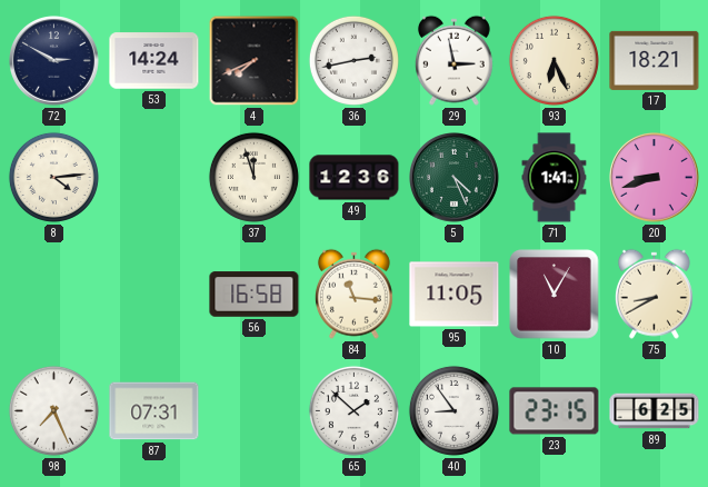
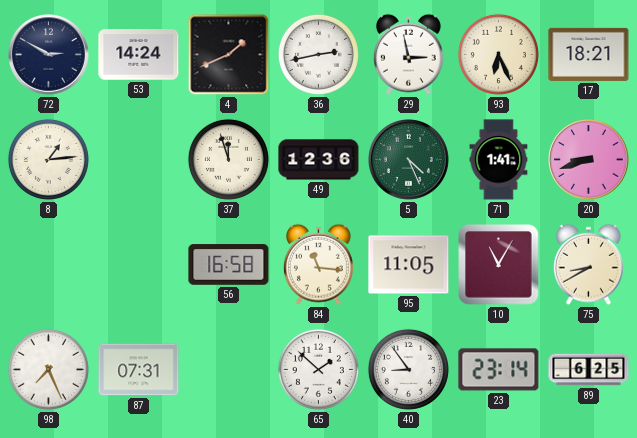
4: 7:41 -> 1:41
8: 4:14 -> 1:14
23: 23:15 -> 23:14
